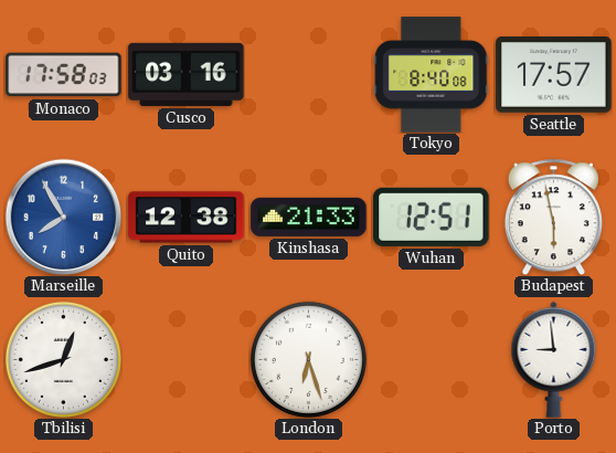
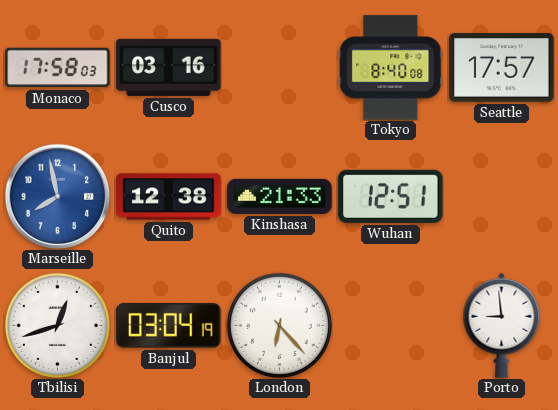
Marseille: 7:55 -> 7:58
Budapest: 5:58 -> none
Banjul: none -> 03:04
London: 6:27 -> 6:23
